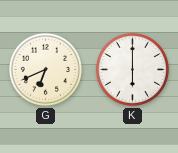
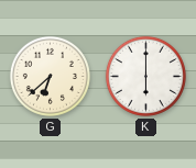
G: 6:41 -> 6:38
